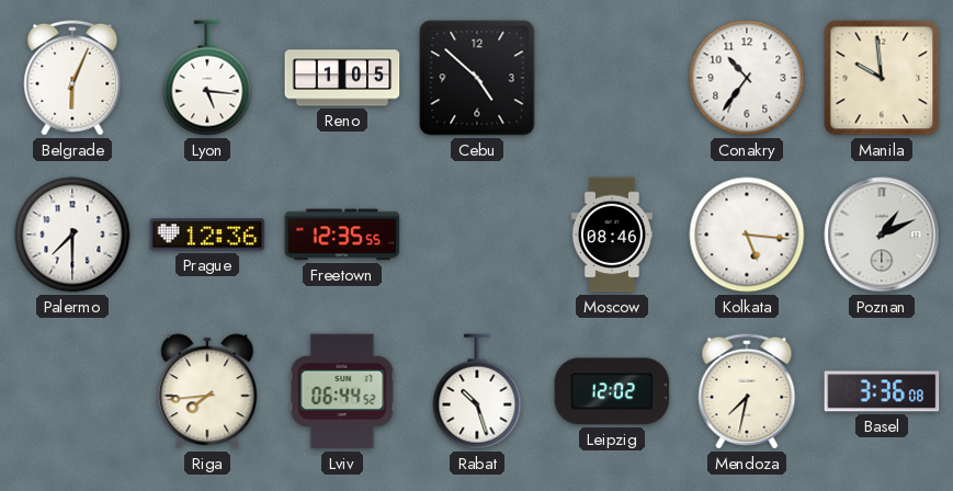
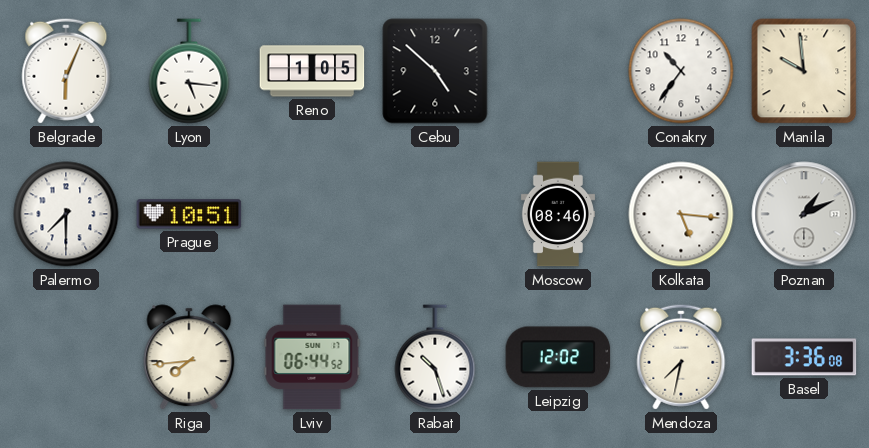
Prague: 12:36 -> 10:51
Freetown: 12:35 -> none
